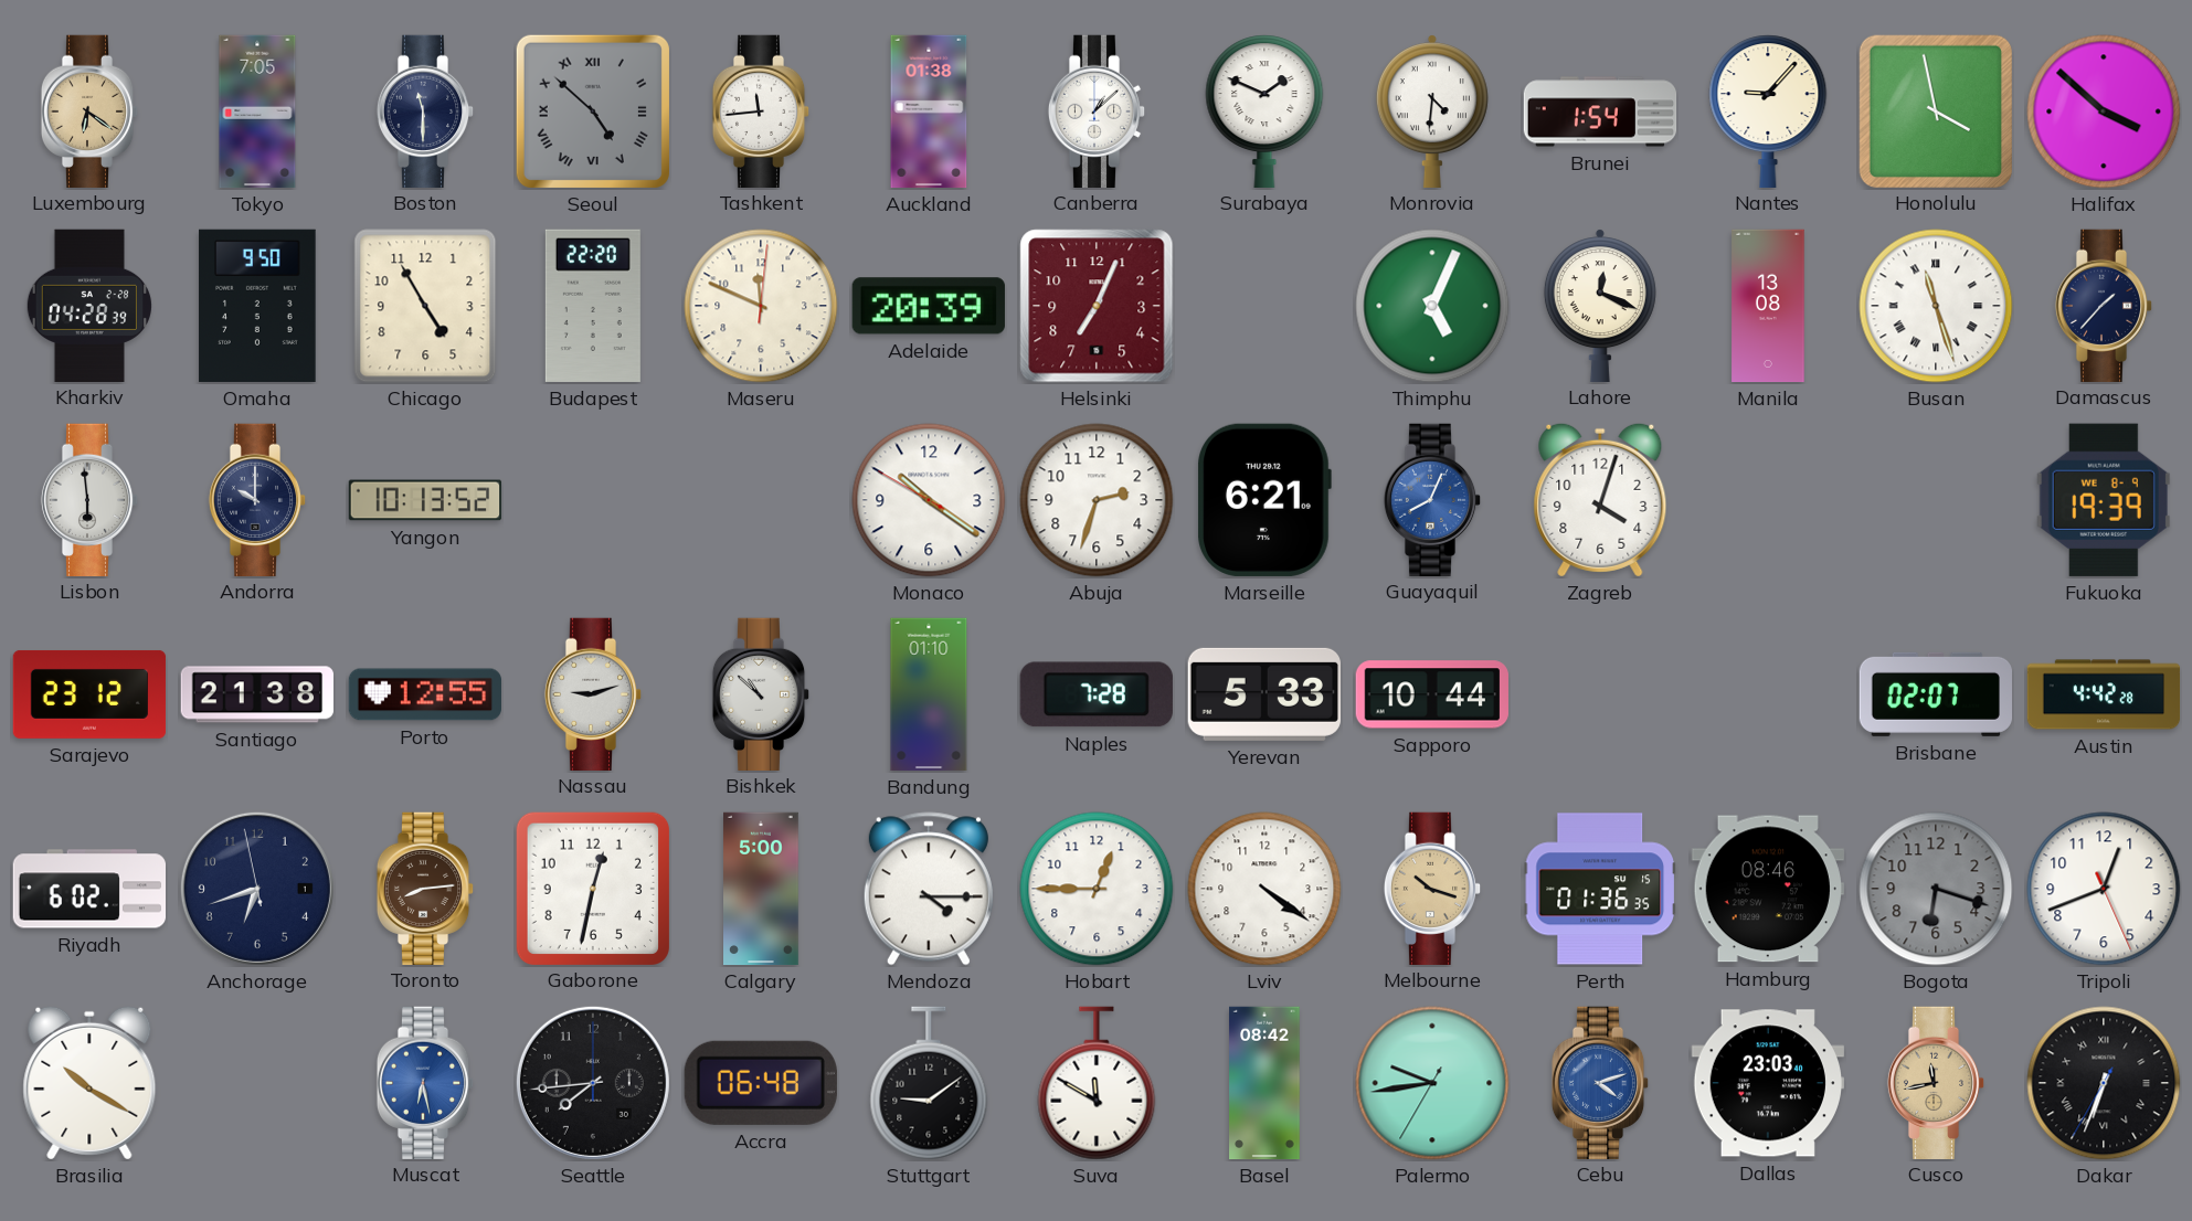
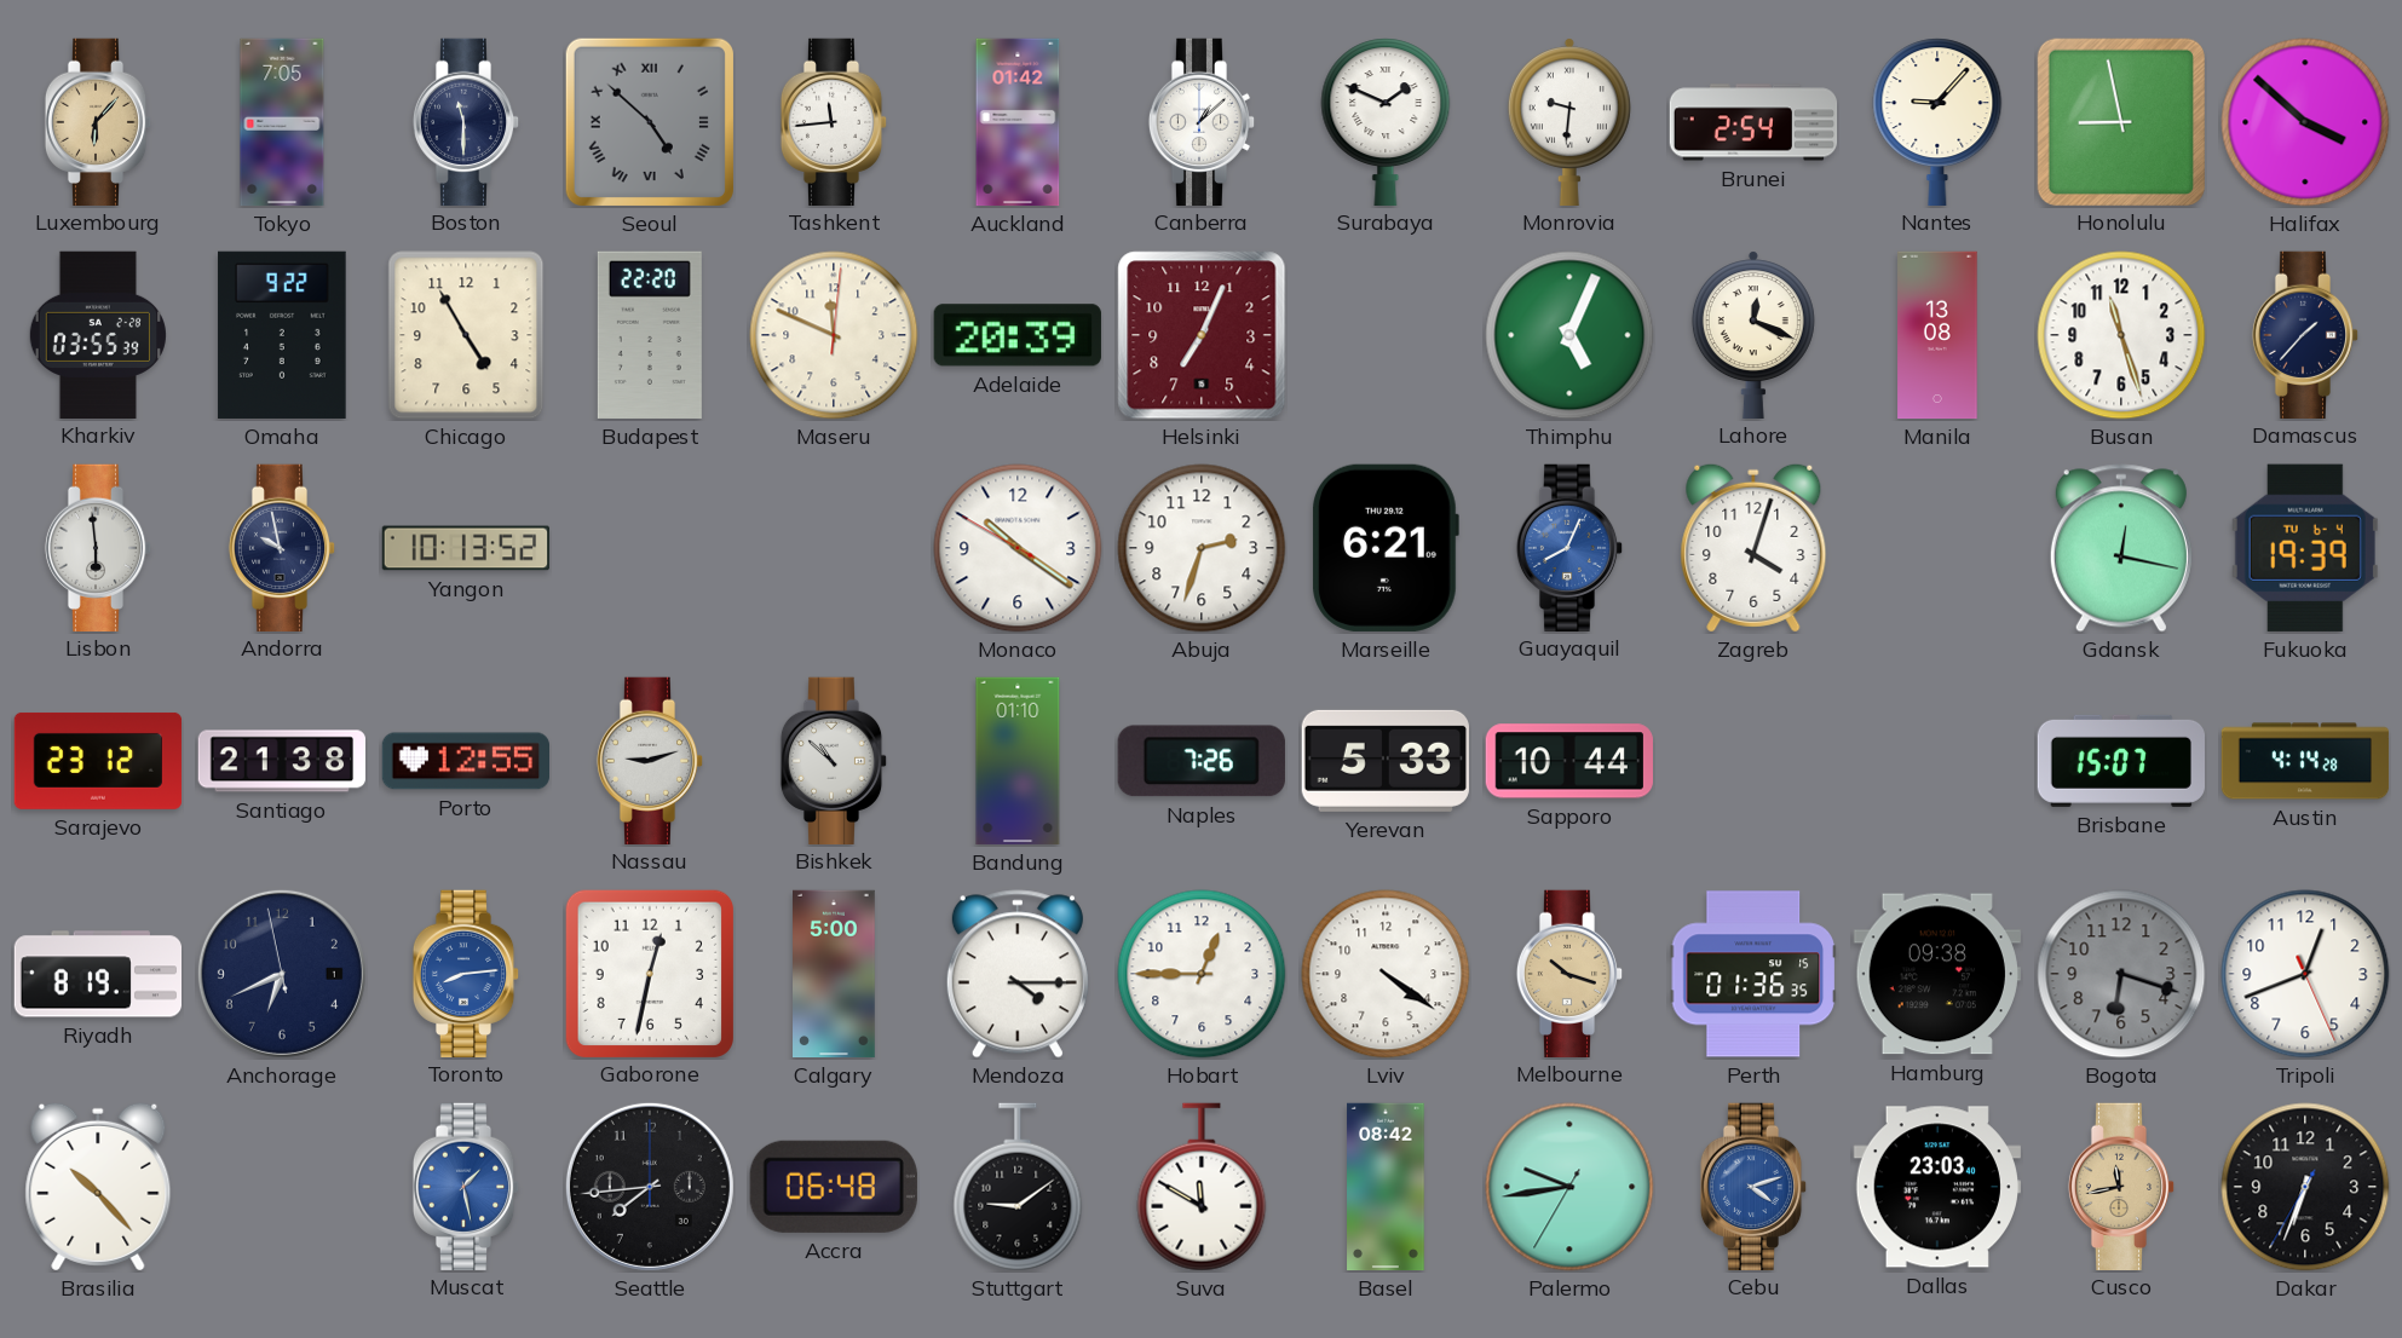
Luxembourg: 6:21 -> 6:07
Auckland: 01:38 -> 01:42
Monrovia: 4:31 -> 9:31
Brunei: 1:54 -> 2:54
Honolulu: 3:58 -> 8:58
Kharkiv: 04:28 -> 03:55
Omaha: 9:50 -> 9:22
Busan numerals: Roman -> Arabic
Andorra: 10:00 -> 9:58
Gdansk: none -> 12:17
Fukuoka date: WE 8-9 -> TU 6-4
Naples: 7:28 -> 7:26
Brisbane: 02:07 -> 15:07
Austin: 4:42 -> 4:14
Riyadh: 6:02 -> 8:19
Anchorage: 6:41 -> 6:40
Toronto dial: brown -> blue
Hamburg: 08:46 -> 09:38
Brasilia: 10:20 -> 10:23
Muscat: 6:28 -> 1:28
Dakar numerals: Roman -> Arabic
